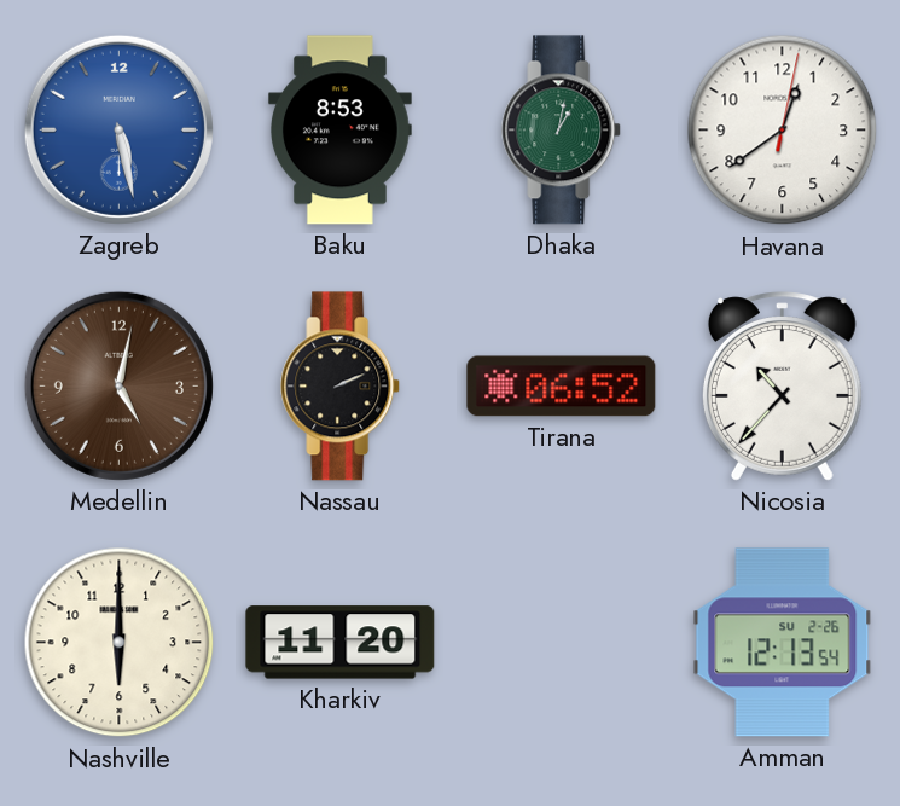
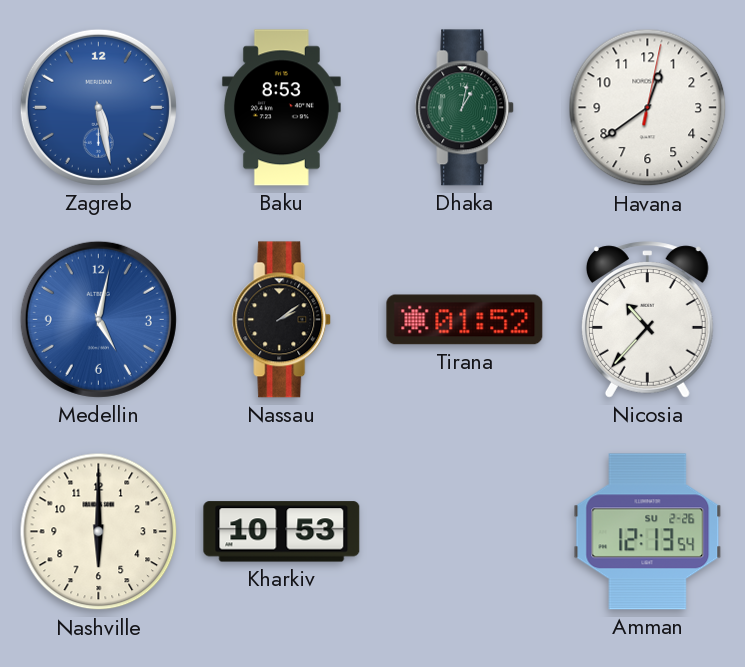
Medellin dial: brown -> blue
Nassau: 2:11 -> 2:09
Tirana: 06:52 -> 01:52
Kharkiv: 11:20 -> 10:53
